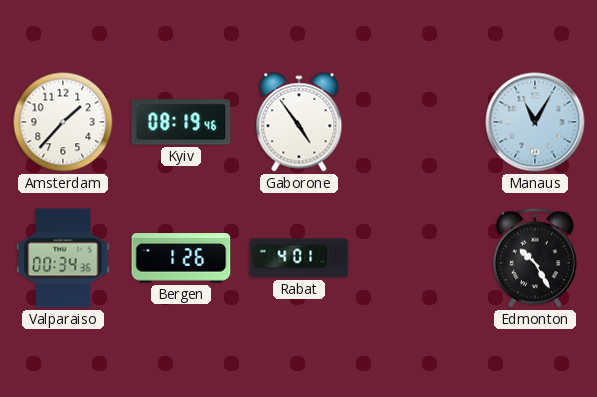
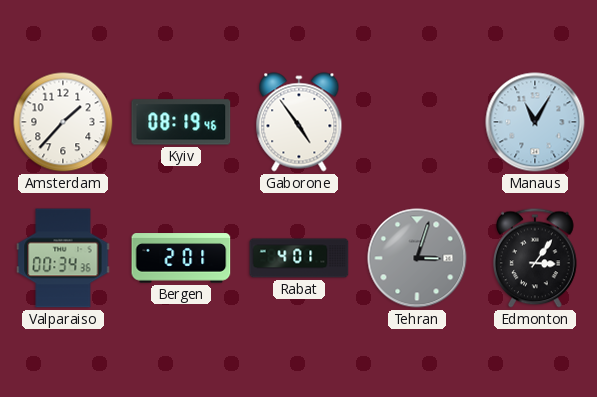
Bergen: 1:26 -> 2:01
Tehran: none -> 3:03
Edmonton: 10:25 -> 3:06
